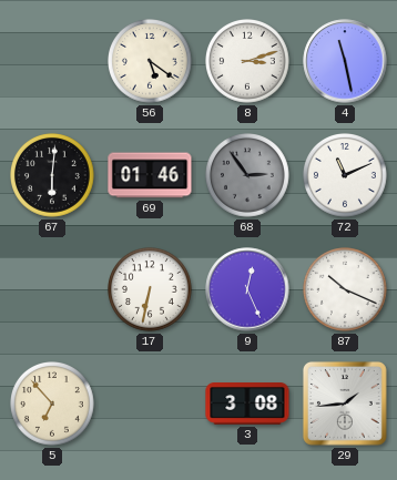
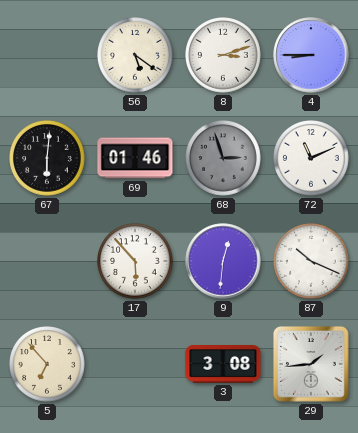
4: 11:28 -> 8:45
68: 2:54 -> 2:57
17: 6:32 -> 5:53
9: 12:26 -> 12:31
